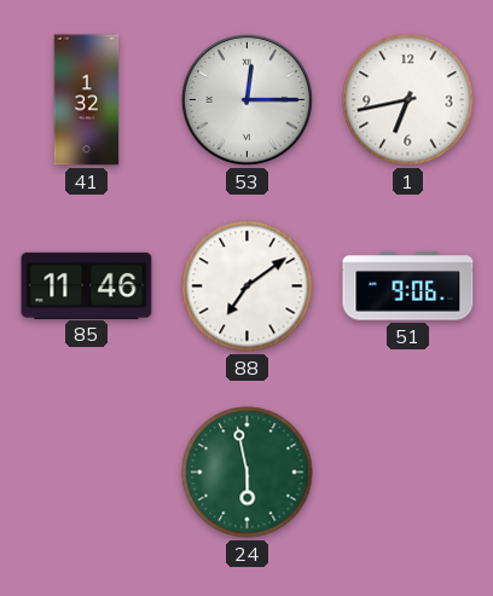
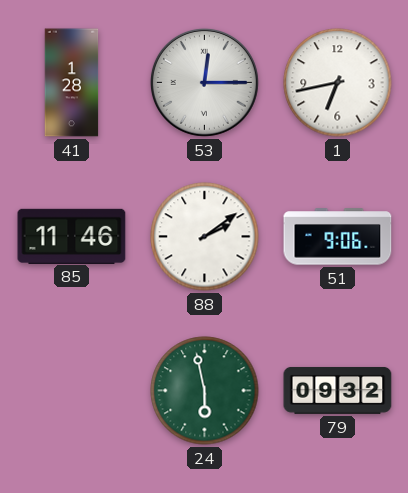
41: 1:32 -> 1:28
88: 7:09 -> 2:09
79: none -> 09:32
